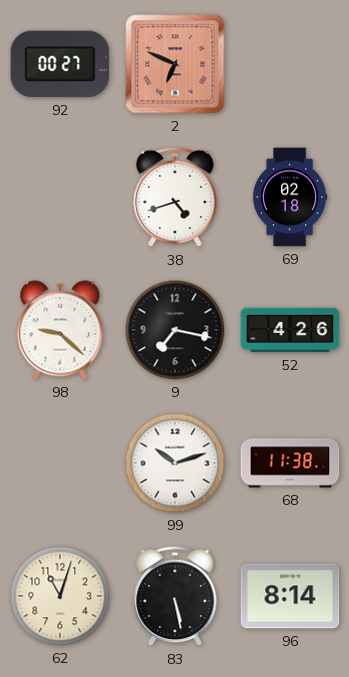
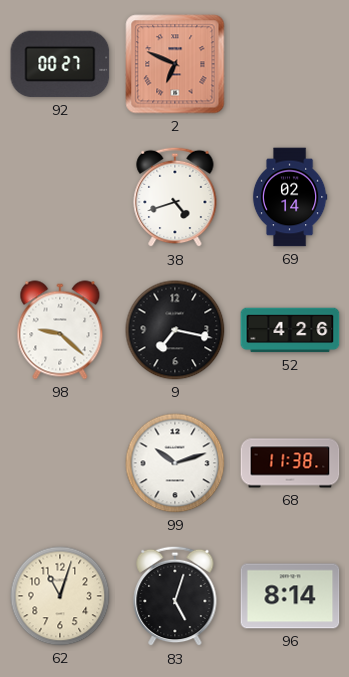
69: 02:18 -> 02:14
83: 5:28 -> 5:03
